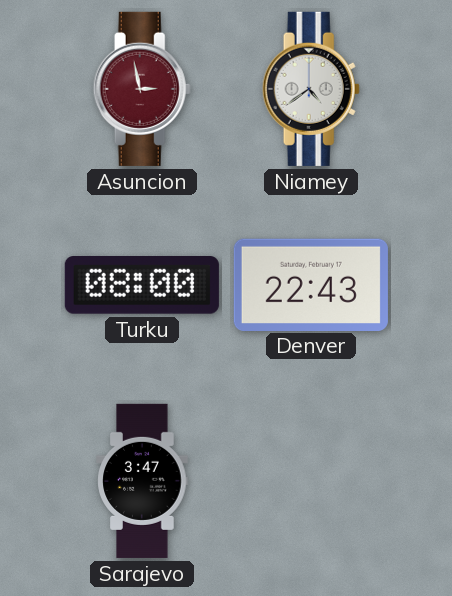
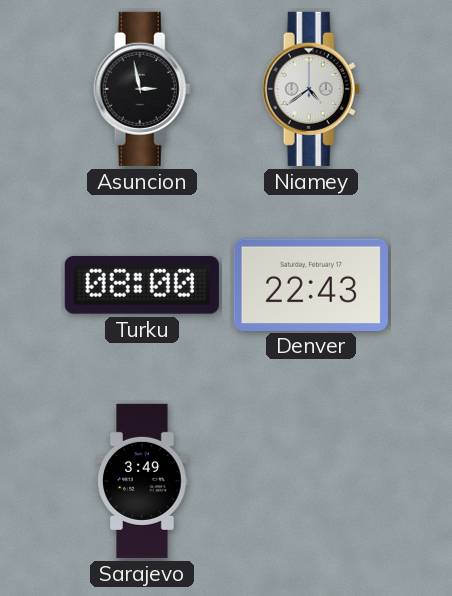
Asuncion dial: burgundy -> black
Sarajevo: 3:47 -> 3:49
